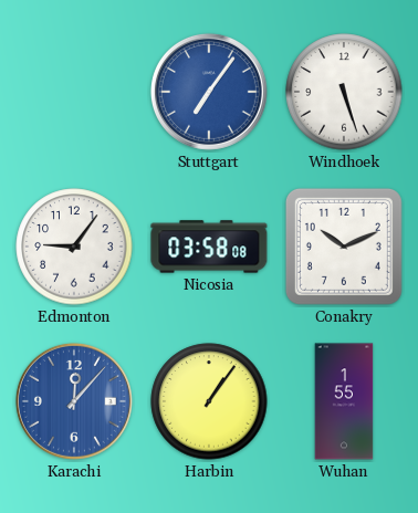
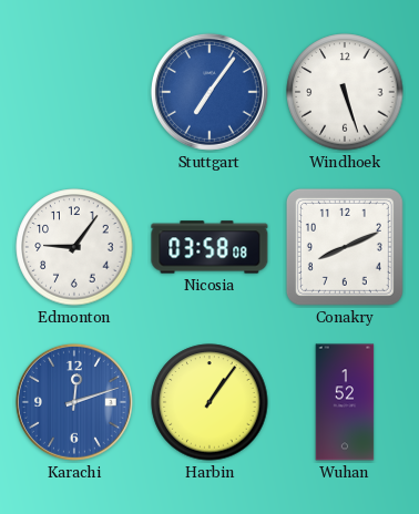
Conakry: 10:11 -> 8:11
Karachi: 12:07 -> 12:12
Wuhan: 1:55 -> 1:52
